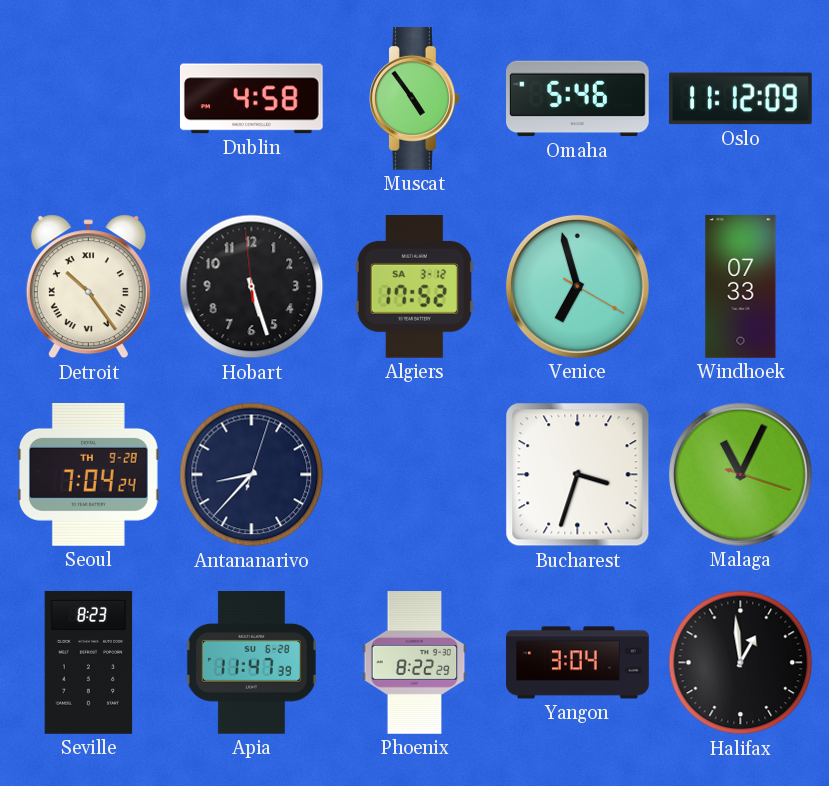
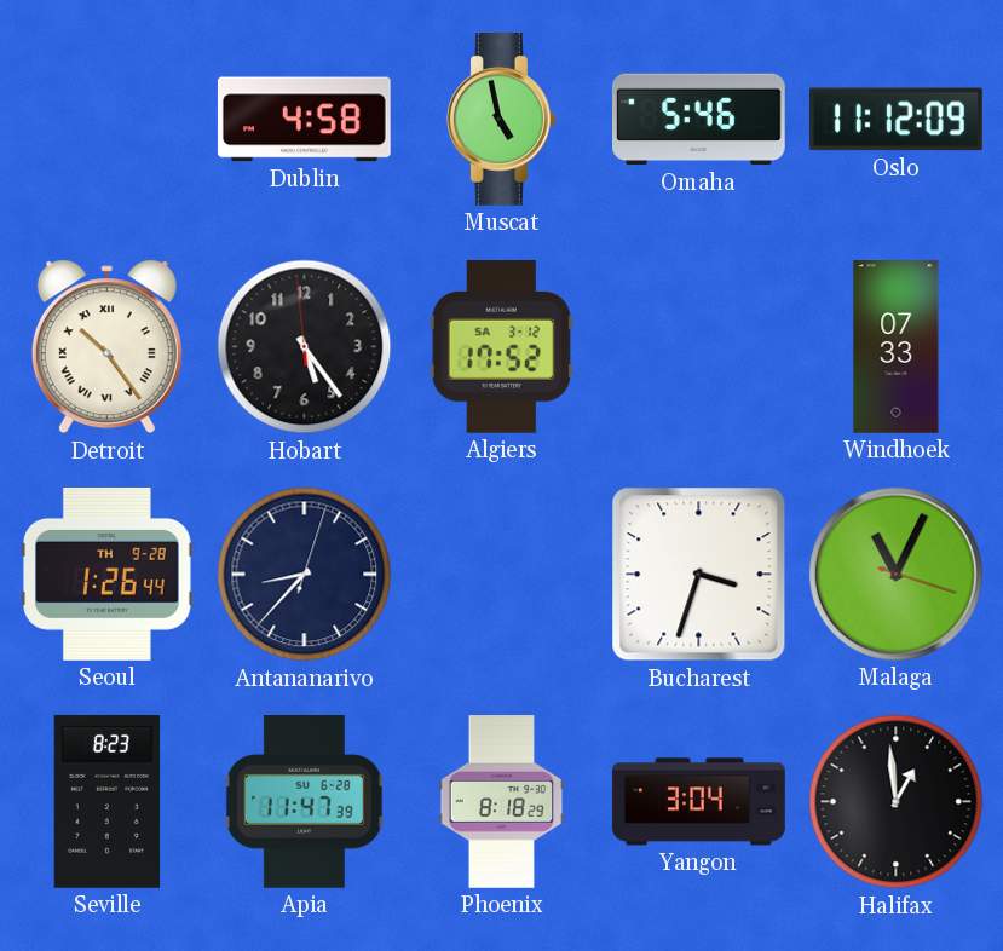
Muscat: 4:54 -> 4:58
Hobart: 5:26 -> 5:23
Venice: 6:57 -> none
Seoul: 7:04 -> 1:26
Phoenix: 8:22 -> 8:18
